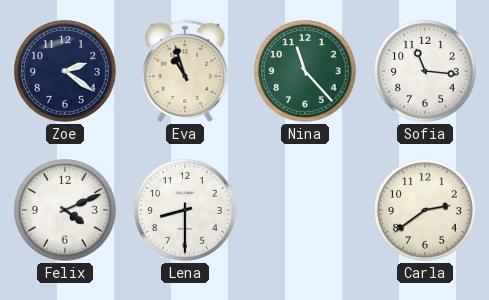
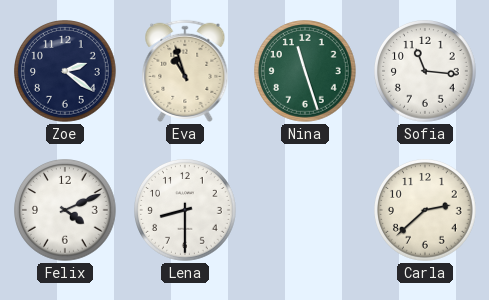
Nina: 11:23 -> 11:27
Carla: 2:39 -> 2:38
